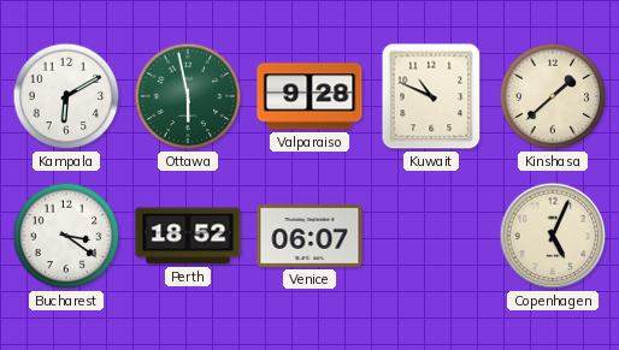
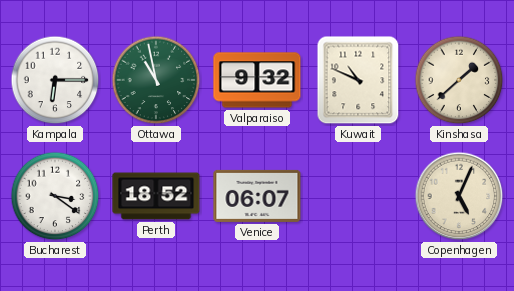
Kampala: 6:10 -> 6:15
Ottawa: 5:58 -> 10:58
Valparaiso: 9:28 -> 9:32
